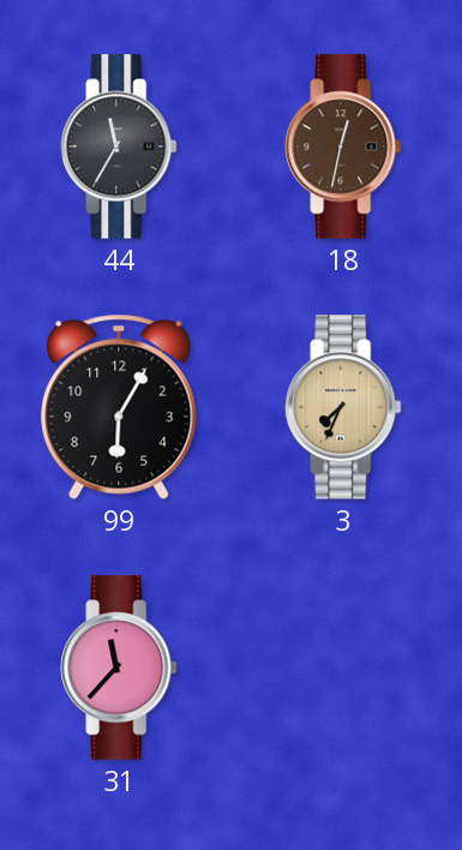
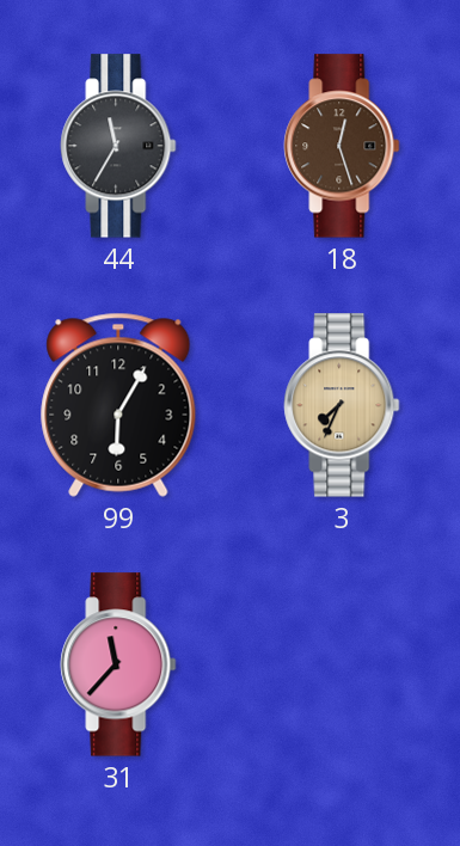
18: 12:32 -> 12:27
